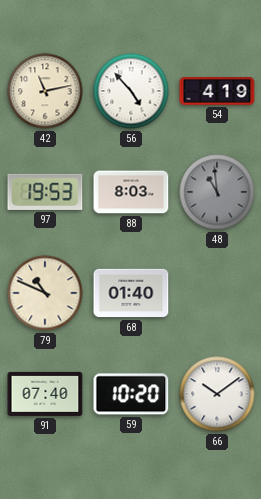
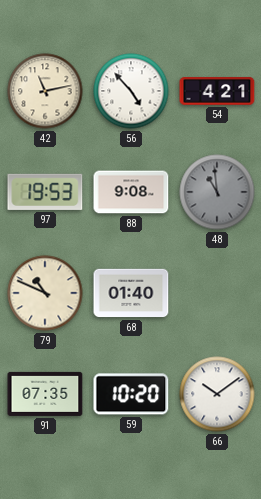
54: 4:19 -> 4:21
88: 8:03 -> 9:08
91: 07:40 -> 07:35
